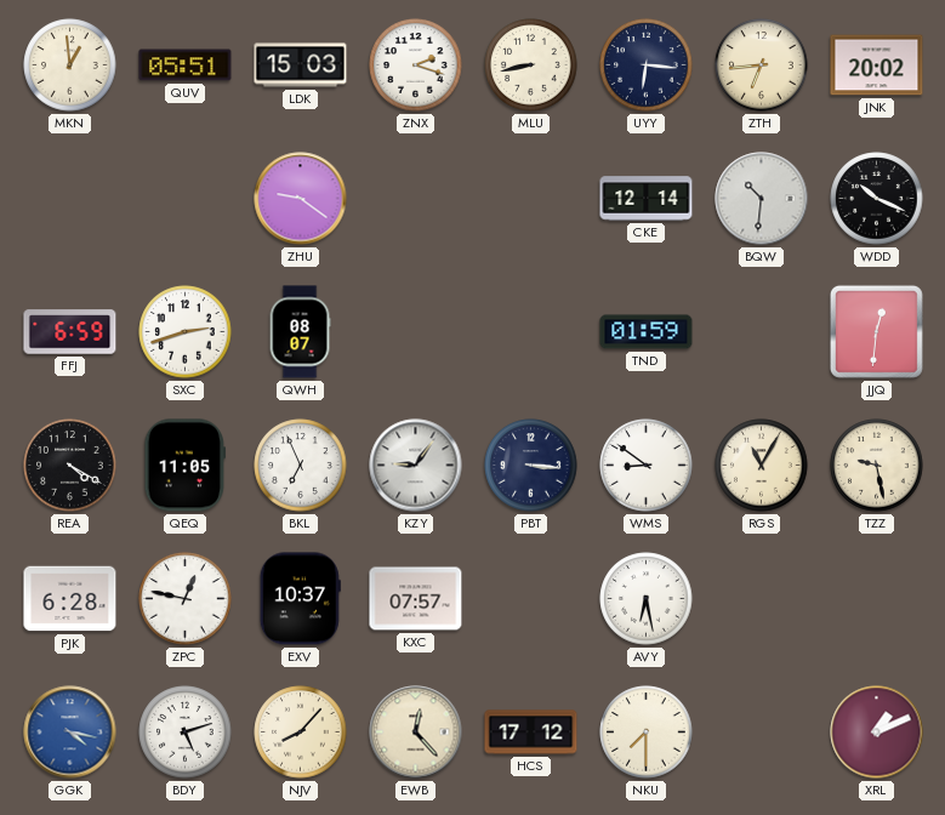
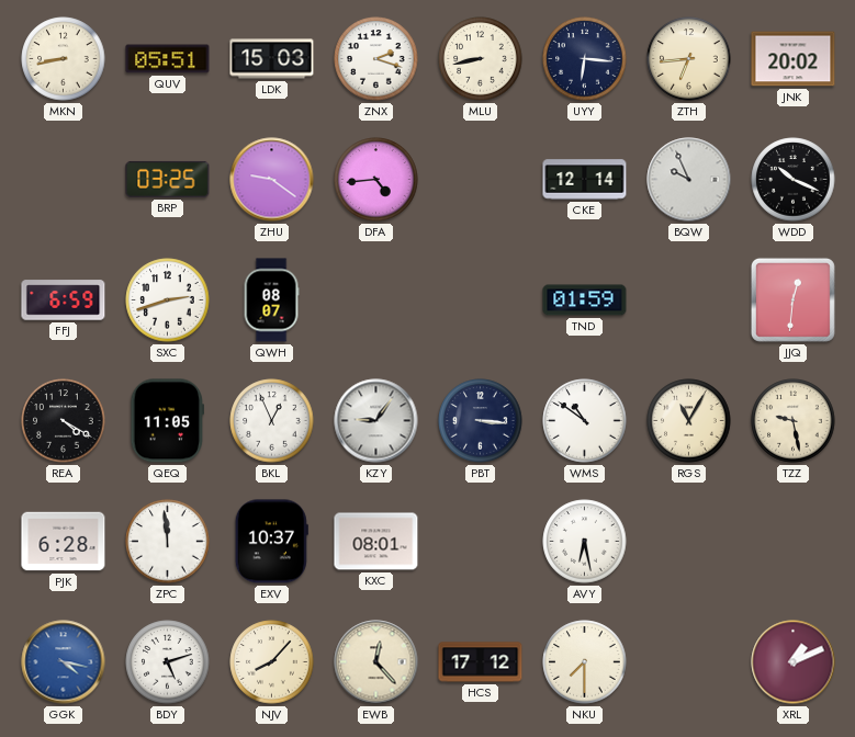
MKN: 12:59 -> 8:43
BRP: none -> 03:25
DFA: none -> 4:44
BQW: 10:31 -> 9:56
BKL: 6:56 -> 12:56
WMS: 8:51 -> 10:51
ZPC: 12:47 -> 11:59
KXC: 07:57 -> 08:01
